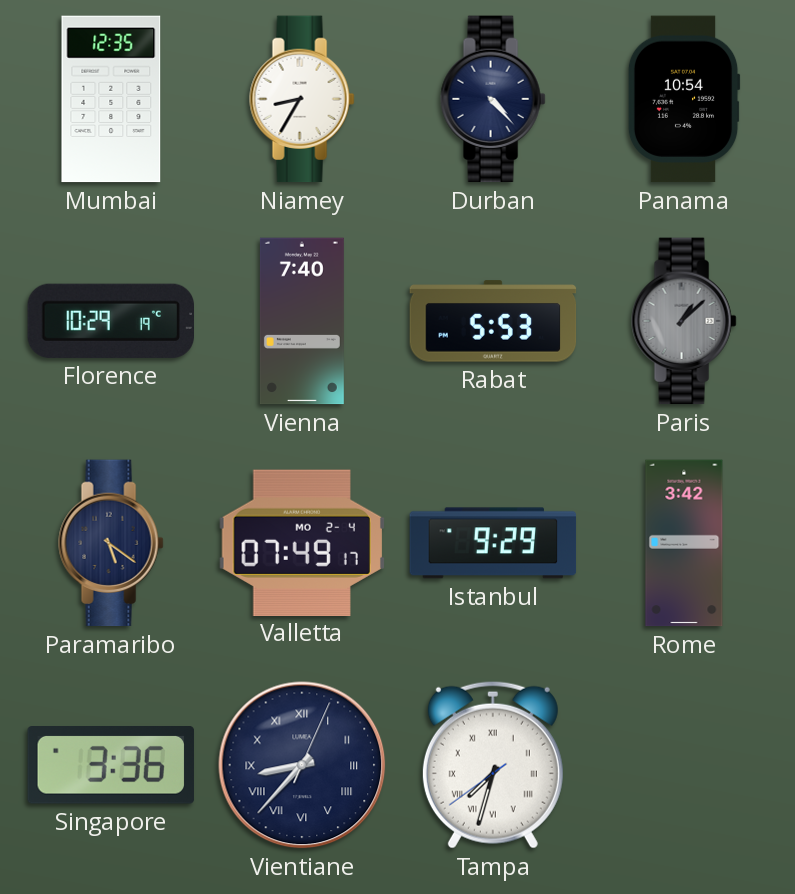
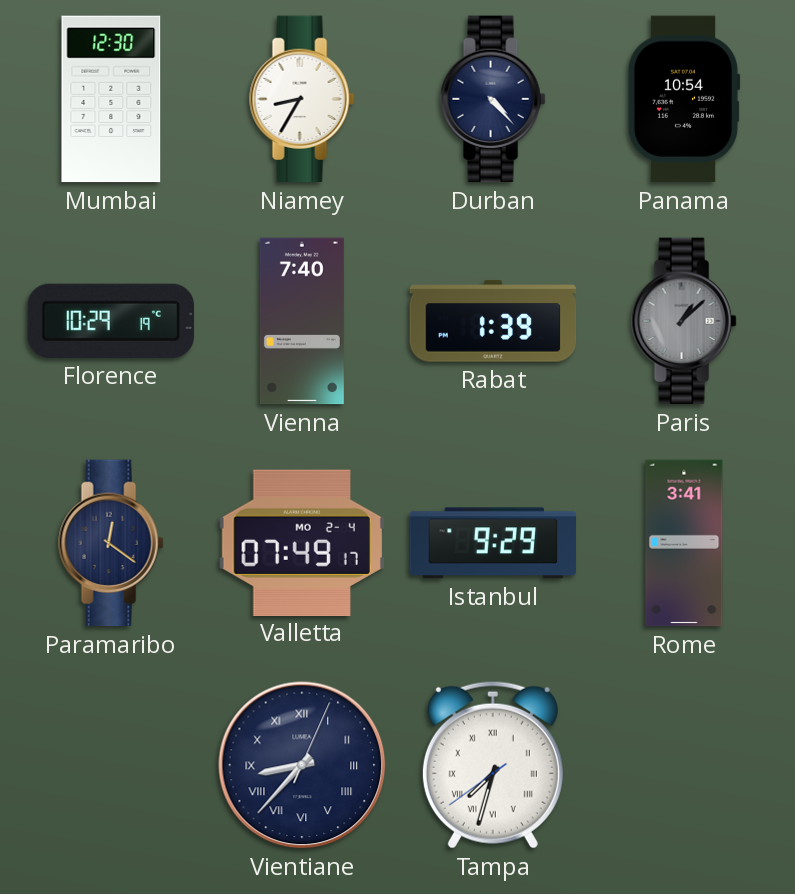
Mumbai: 12:35 -> 12:30
Rabat: 5:53 -> 1:39
Paramaribo: 5:21 -> 12:21
Rome: 3:42 -> 3:41
Singapore: 3:36 -> none
